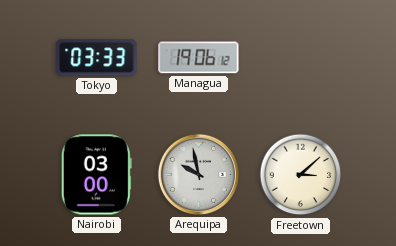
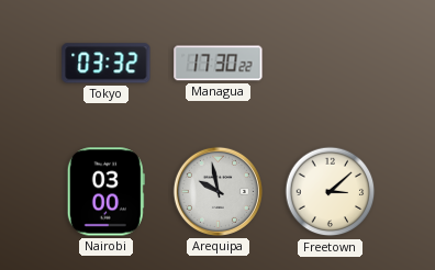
Tokyo: 03:33 -> 03:32
Managua: 19:06 -> 17:30
